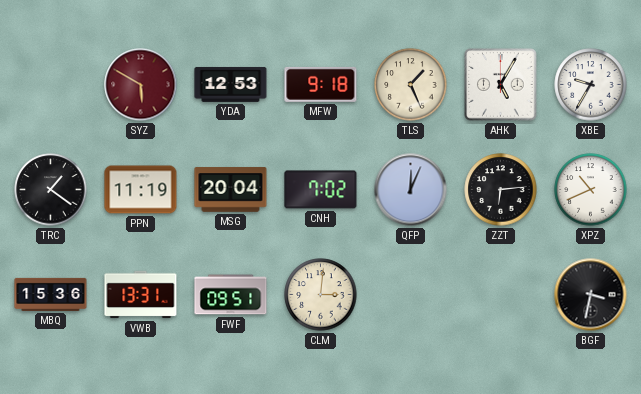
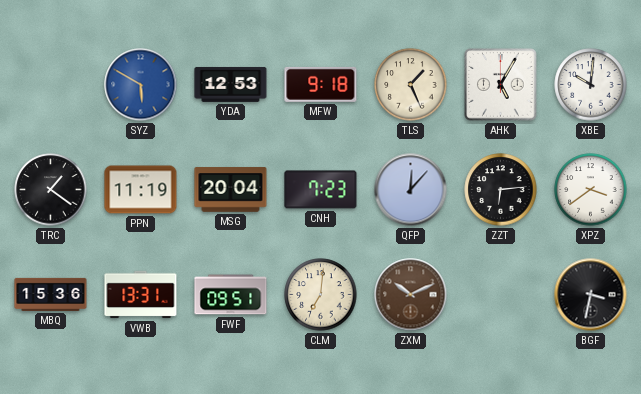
SYZ dial: burgundy -> blue
XBE: 9:35 -> 10:01
CNH: 7:02 -> 7:23
QFP: 12:04 -> 12:07
XPZ: 10:41 -> 3:39
CLM: 3:01 -> 7:01
ZXM: none -> 10:11
